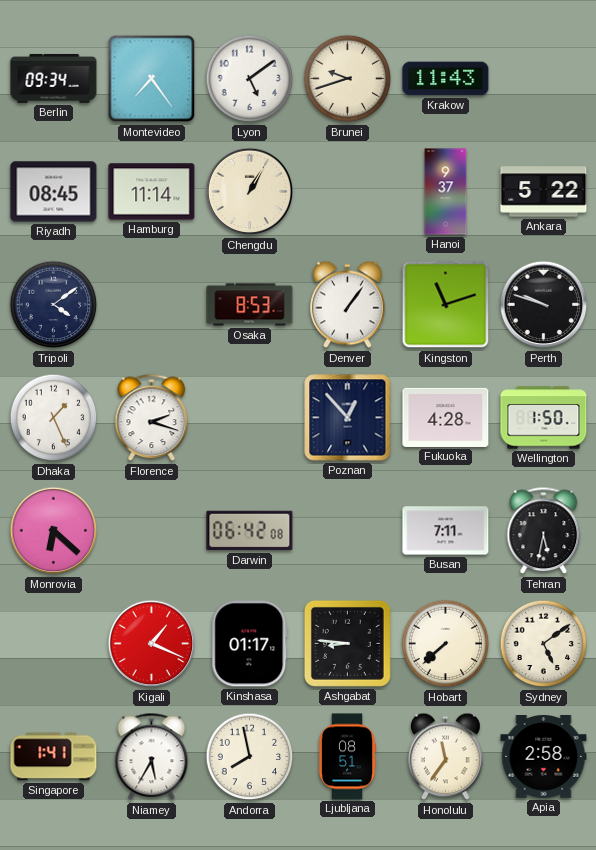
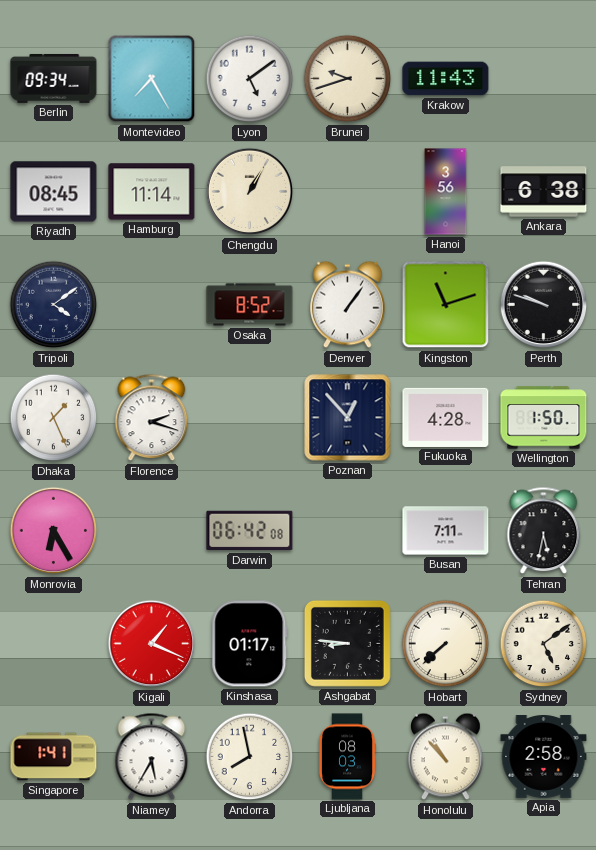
Montevideo: 7:24 -> 7:25
Hanoi: 9:37 -> 3:56
Ankara: 5:22 -> 6:38
Osaka: 8:53 -> 8:52
Monrovia: 6:22 -> 6:25
Ljubljana: 08:51 -> 08:03
Honolulu: 11:36 -> 10:53
